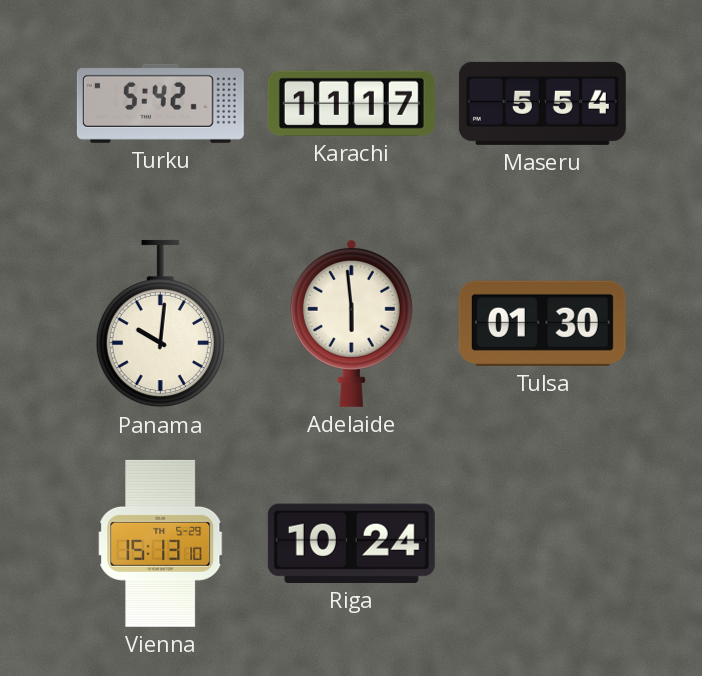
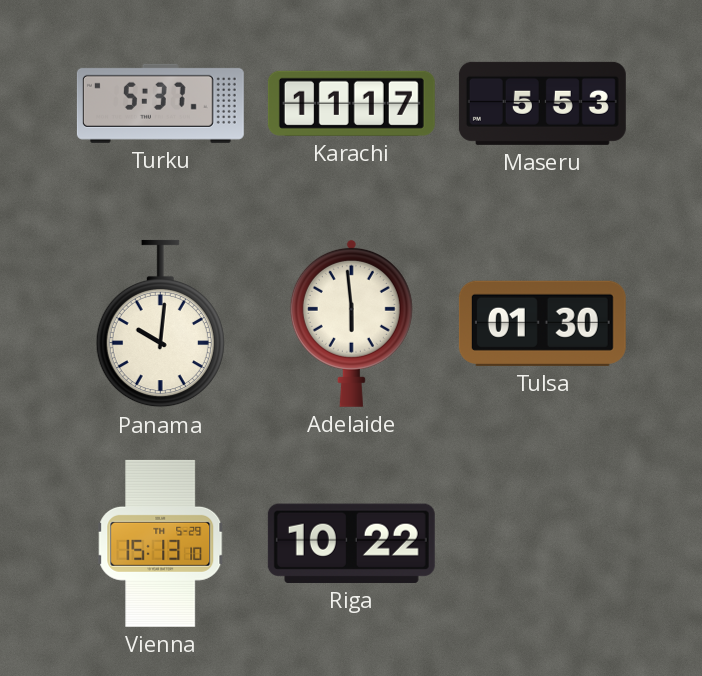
Turku: 5:42 -> 5:37
Maseru: 5:54 -> 5:53
Riga: 10:24 -> 10:22
